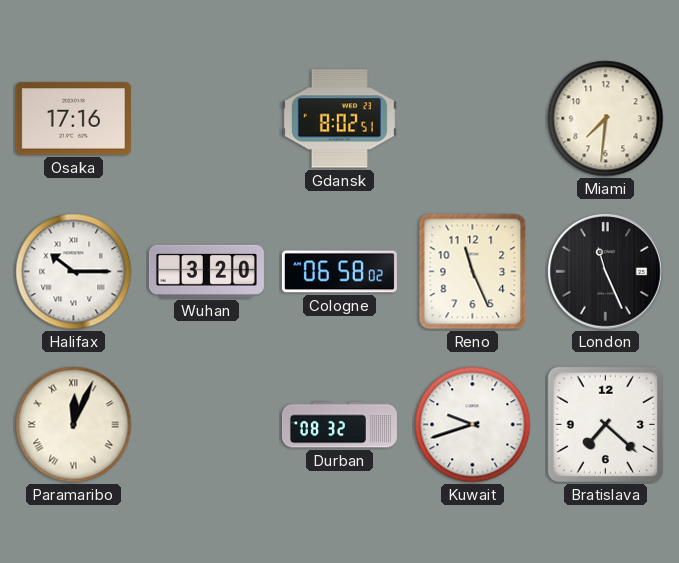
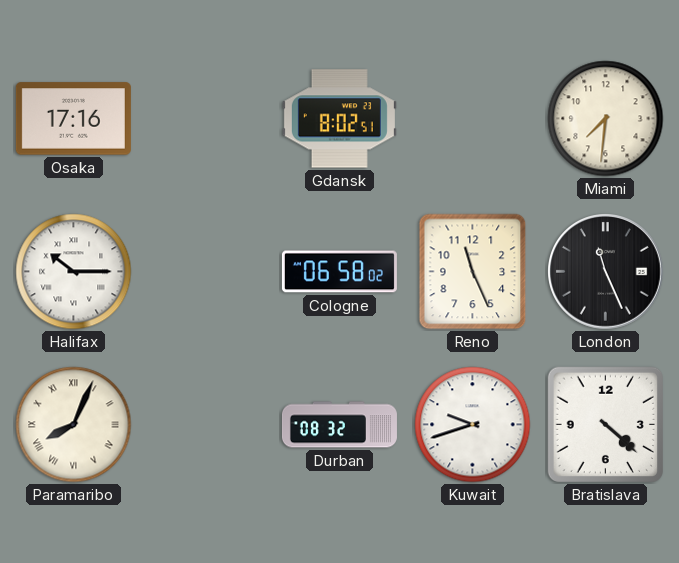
Wuhan: 3:20 -> none
Paramaribo: 12:04 -> 8:04
Bratislava: 7:22 -> 4:22
